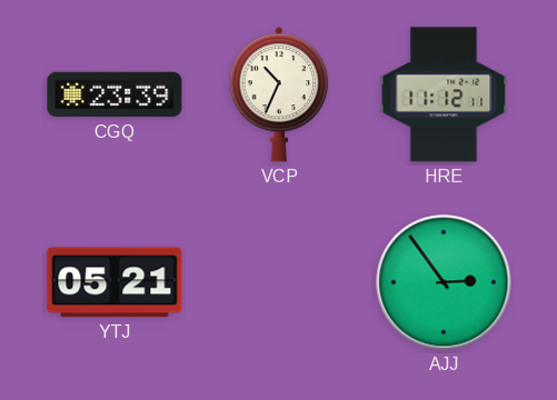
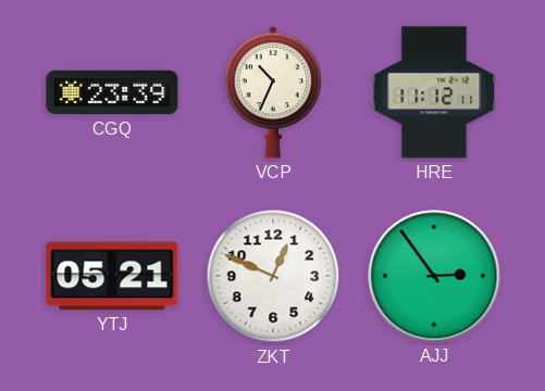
ZKT: none -> 12:49
